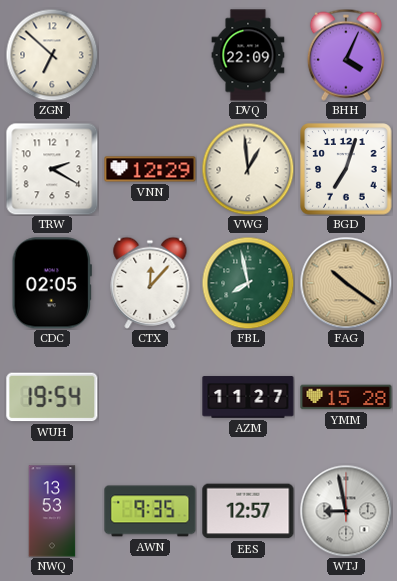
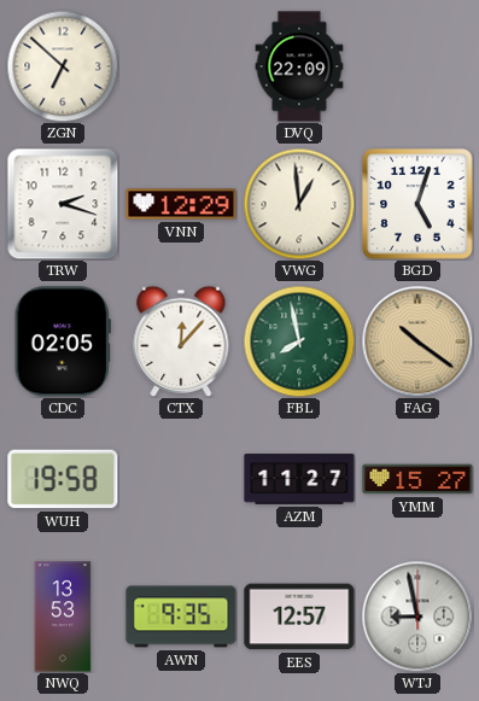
BHH: 4:04 -> none
TRW: 2:20 -> 2:18
BGD: 7:03 -> 5:03
WUH: 19:54 -> 19:58
YMM: 15:28 -> 15:27
